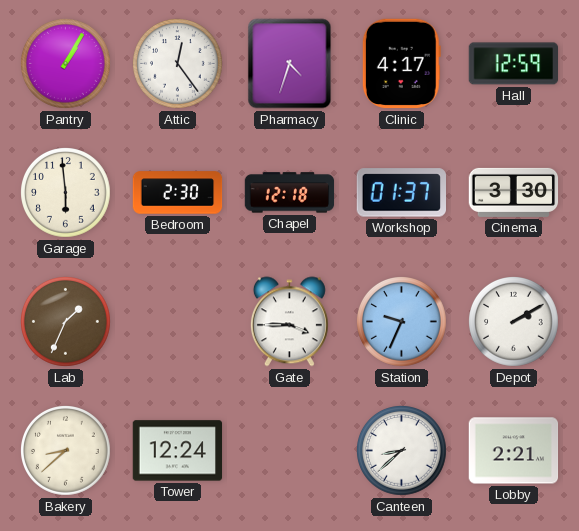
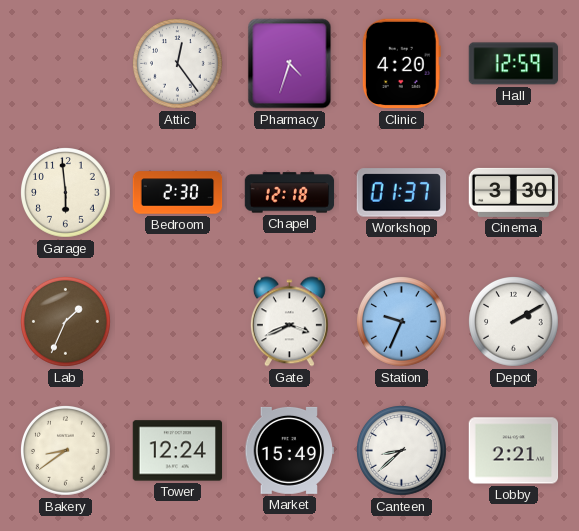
Pantry: 1:05 -> none
Clinic: 4:17 -> 4:20
Gate: 3:45 -> 3:41
Bakery: 8:38 -> 8:39
Market: none -> 15:49
